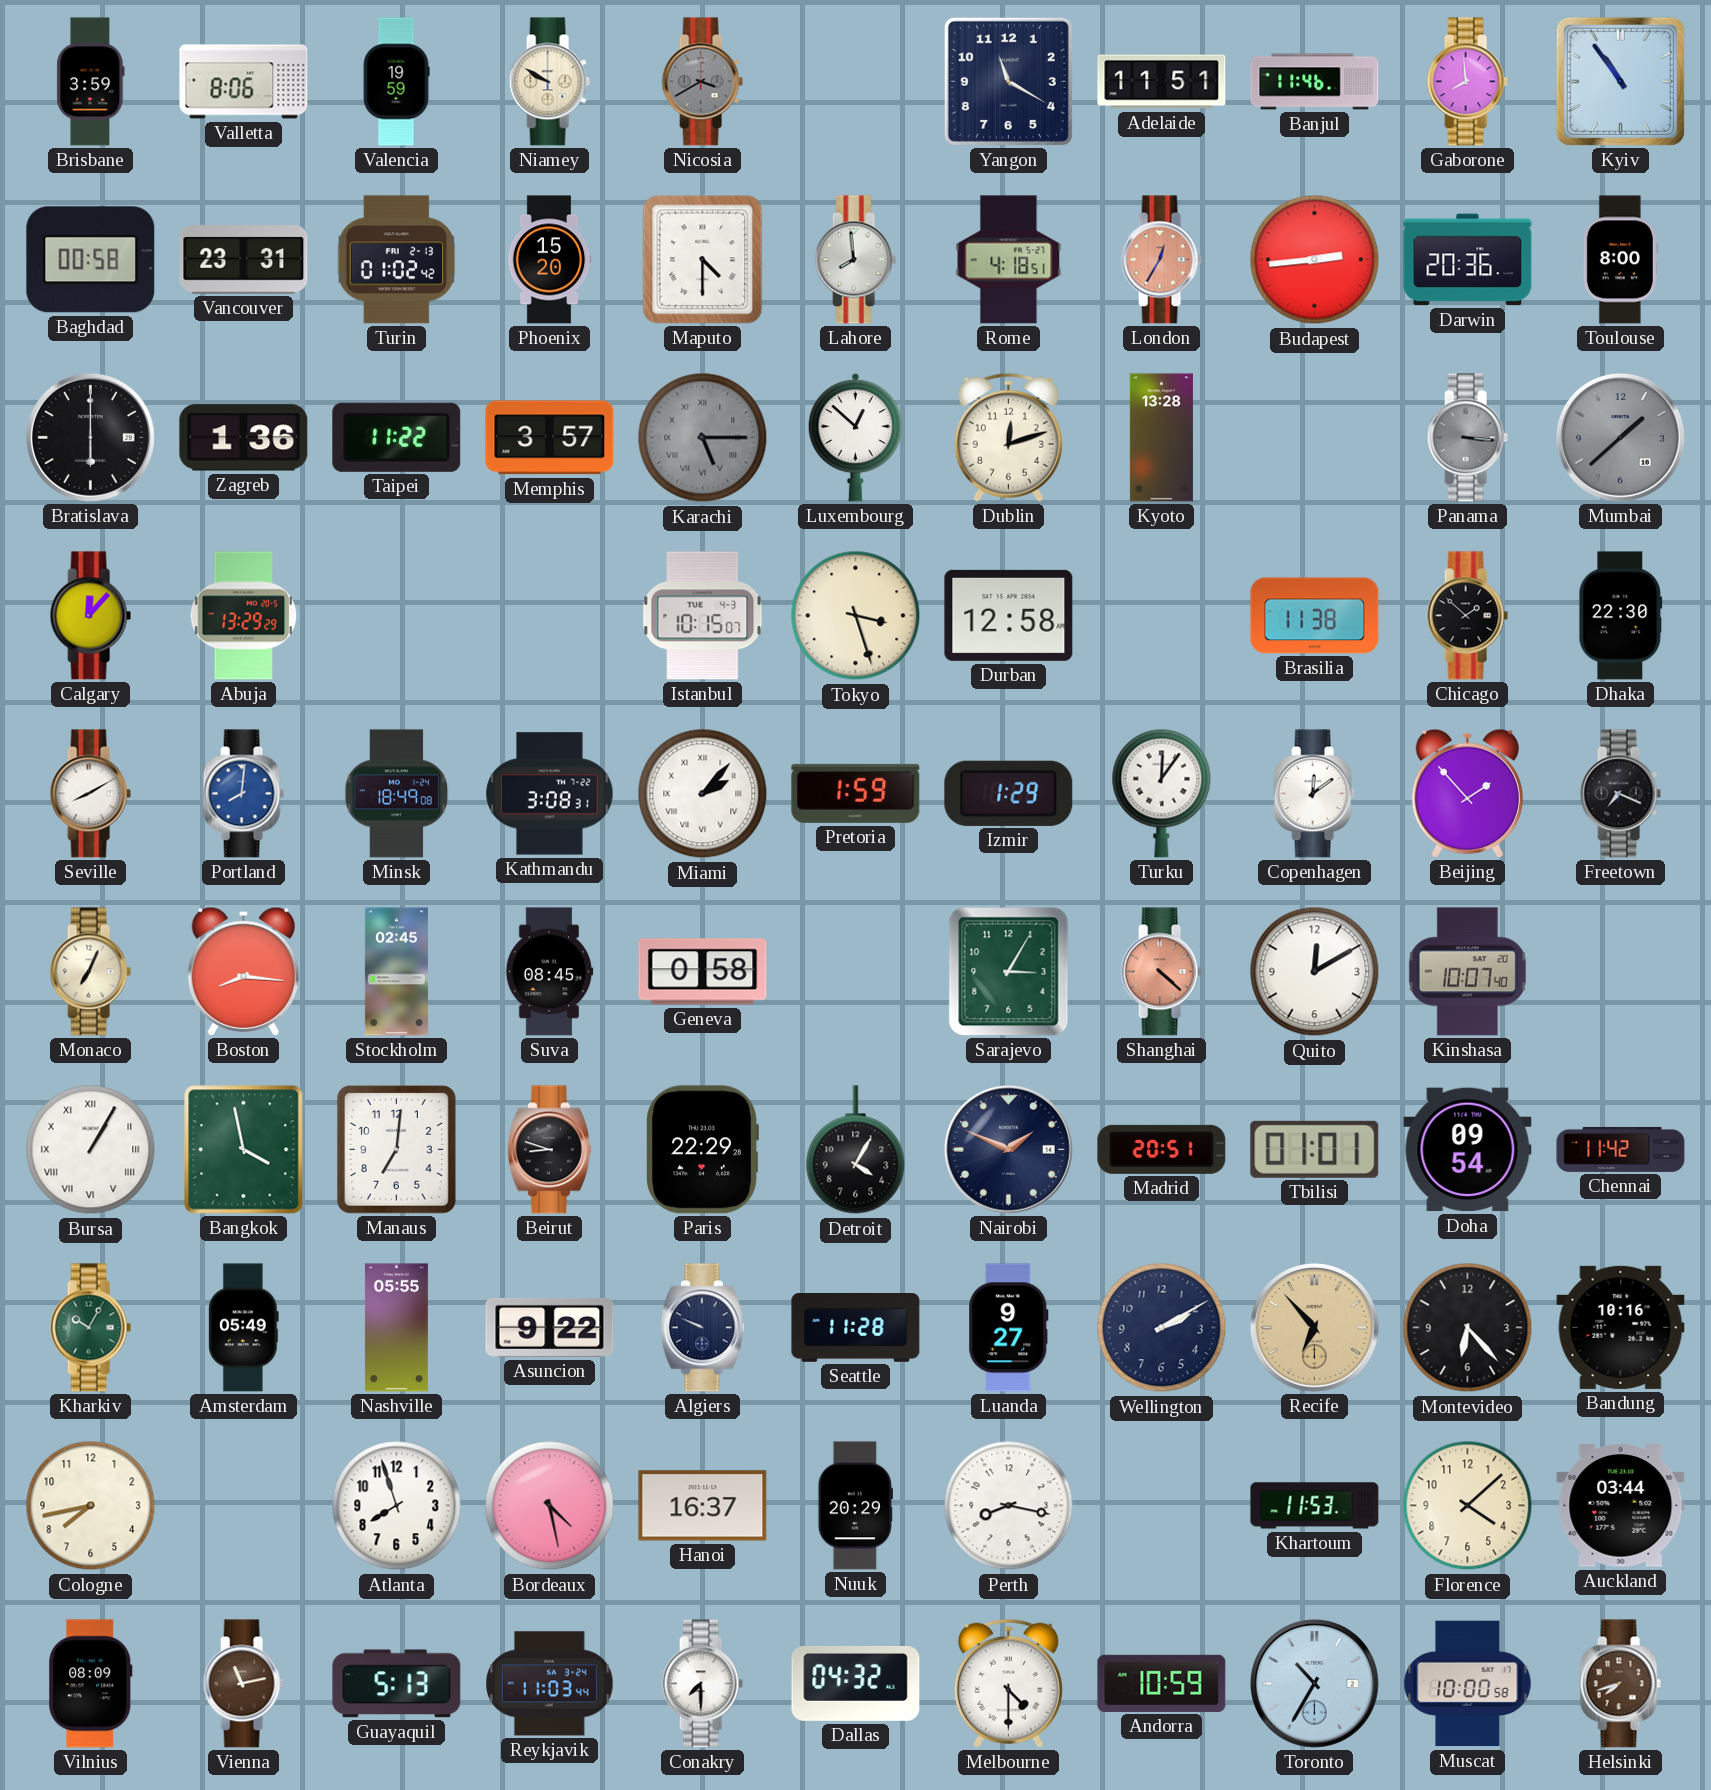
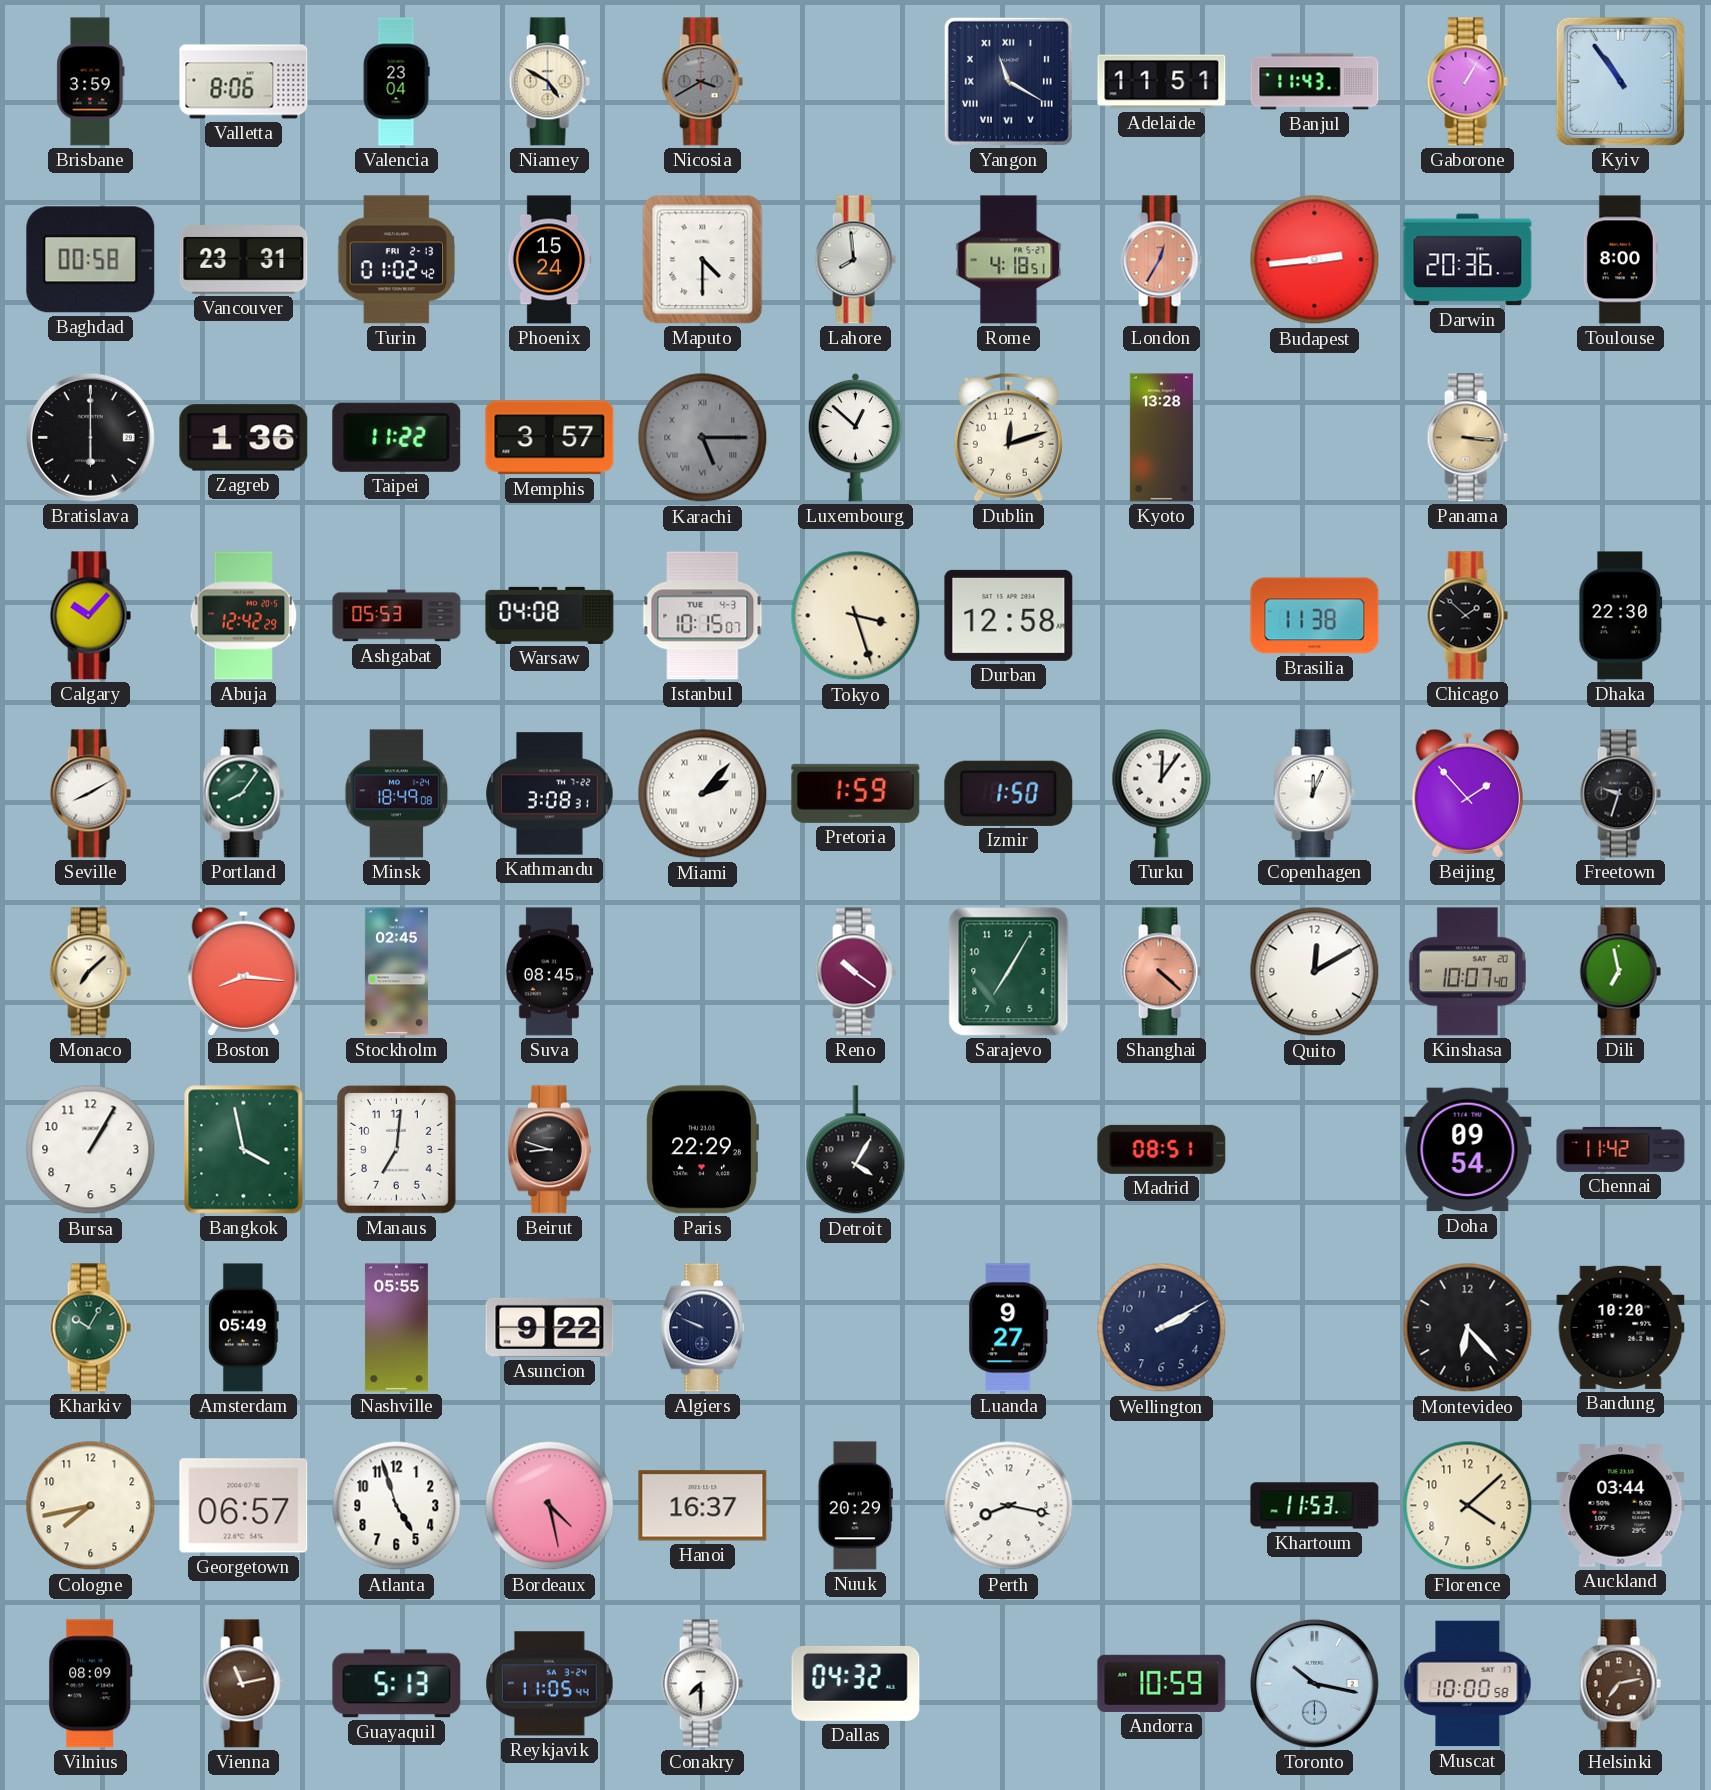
Valencia: 19:59 -> 23:04
Niamey: 9:50 -> 4:50
Yangon numerals: Arabic -> Roman
Banjul: 11:46 -> 11:43
Gaborone: 7:59 -> 1:05
Phoenix: 15:20 -> 15:24
Panama dial: grey -> champagne
Mumbai: 1:38 -> none
Calgary: 12:07 -> 10:07
Abuja: 13:29 -> 12:42
Ashgabat: none -> 05:53
Warsaw: none -> 04:08
Portland: 8:01 -> 8:06
Portland dial: blue -> green
Izmir: 1:29 -> 1:50
Copenhagen: 12:09 -> 12:04
Freetown: 7:19 -> 9:33
Monaco: 7:04 -> 7:08
Geneva: 0:58 -> none
Reno: none -> 10:21
Sarajevo: 3:05 -> 7:05
Dili: none -> 6:58
Bursa numerals: Roman -> Arabic
Nairobi: 1:49 -> none
Madrid: 20:51 -> 08:51
Tbilisi: 01:01 -> none
Seattle: 11:28 -> none
Recife: 6:53 -> none
Bandung: 10:16 -> 10:20
Georgetown: none -> 06:57
Atlanta: 7:57 -> 4:57
Reykjavik: 11:03 -> 11:05
Melbourne: 4:30 -> none
Toronto: 10:35 -> 10:17
Helsinki: 7:42 -> 7:13
